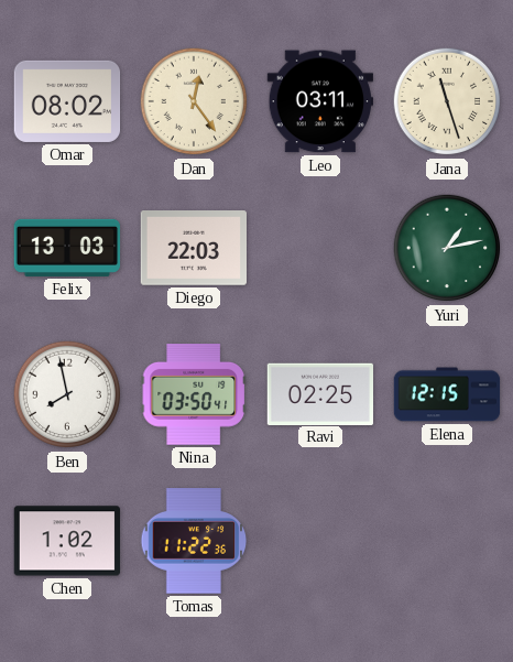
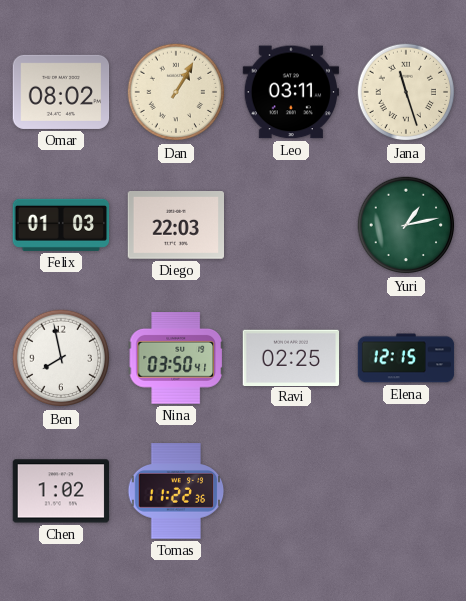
Dan: 12:24 -> 1:05
Felix: 13:03 -> 01:03
